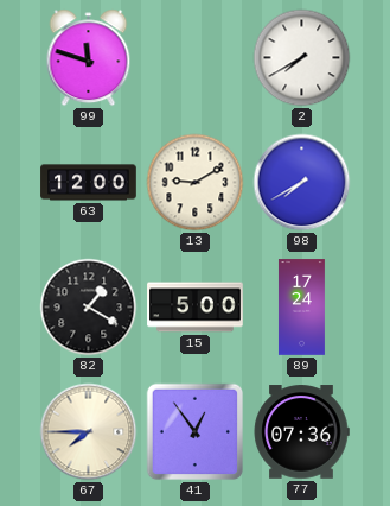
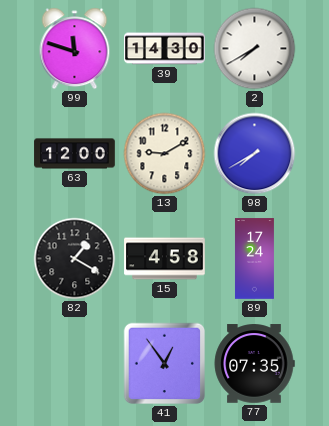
39: none -> 14:30
15: 5:00 -> 4:58
67: 7:45 -> none
77: 07:36 -> 07:35
